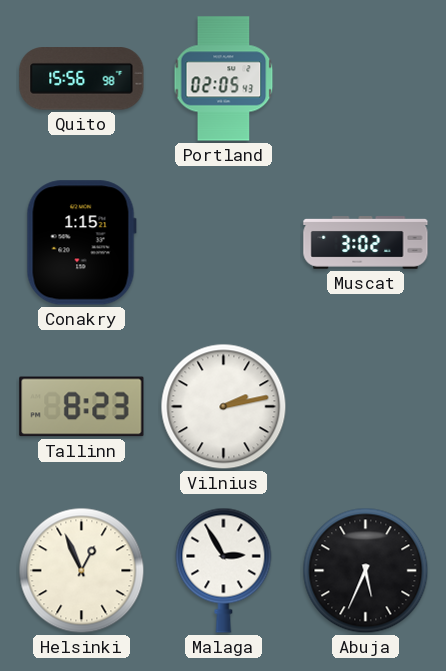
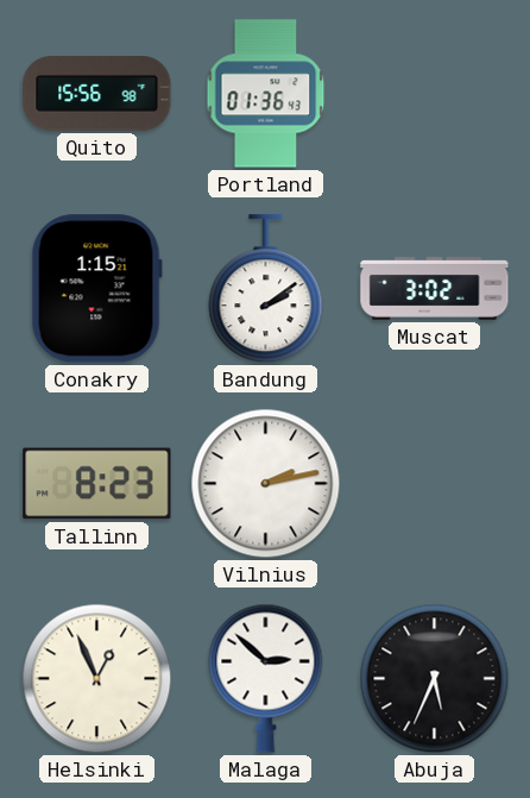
Portland: 02:05 -> 01:36
Bandung: none -> 2:09
Malaga: 2:55 -> 2:52
